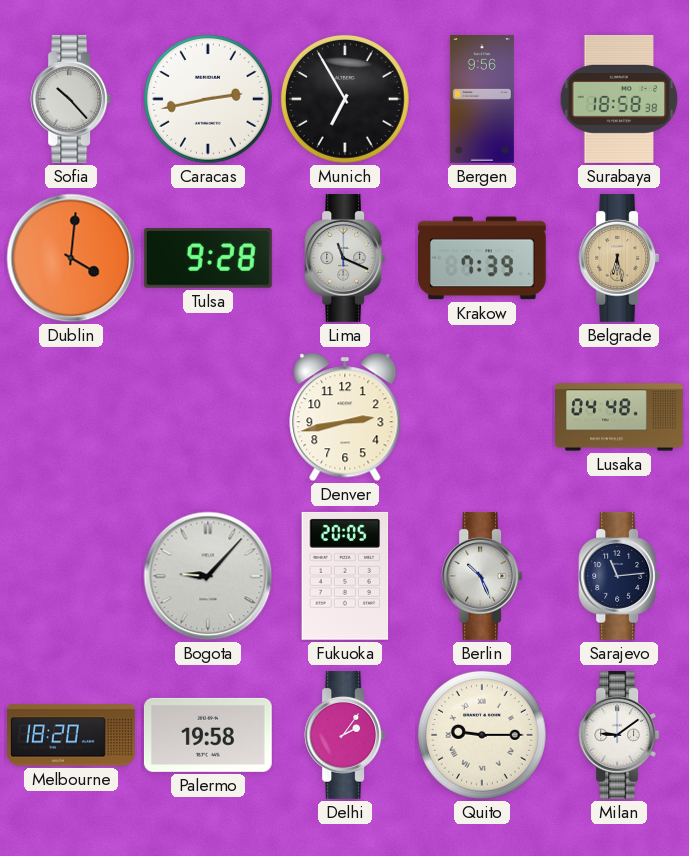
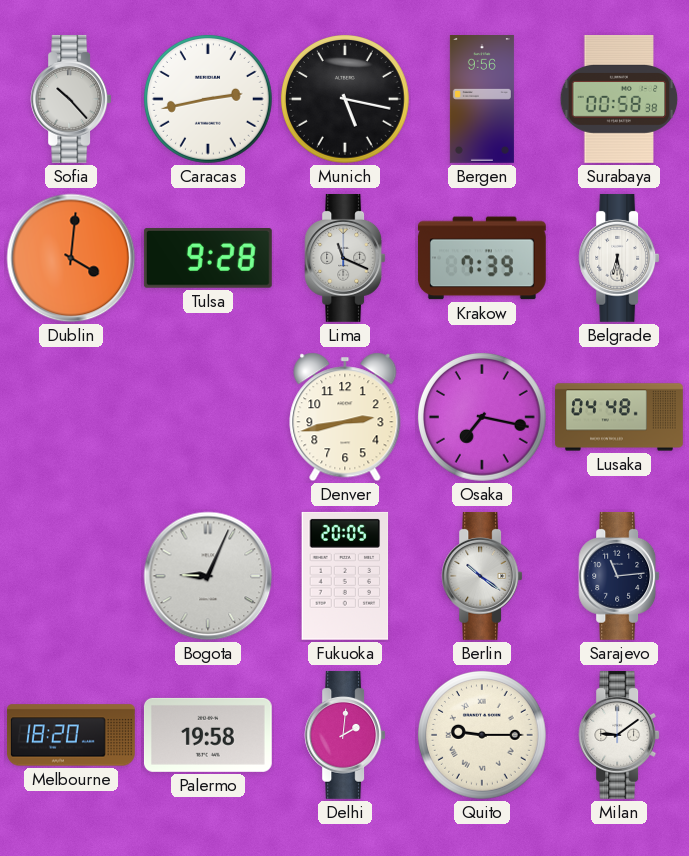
Munich: 6:55 -> 5:17
Surabaya: 18:58 -> 00:58
Belgrade dial: champagne -> white
Osaka: none -> 7:17
Bogota: 9:07 -> 9:04
Berlin: 10:26 -> 10:21
Delhi: 2:06 -> 2:01
